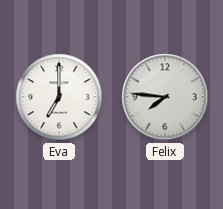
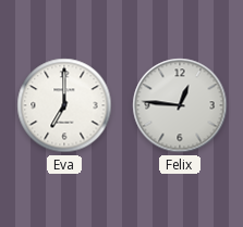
Felix: 7:46 -> 12:46
